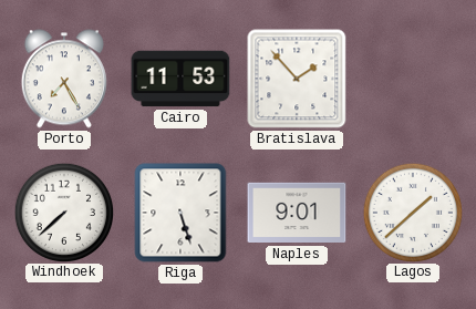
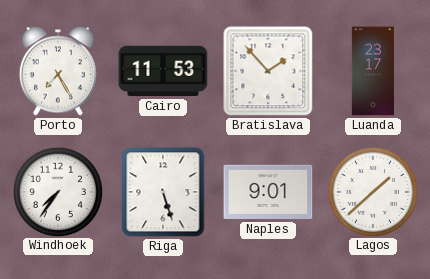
Luanda: none -> 23:17
Windhoek: 7:38 -> 7:36
